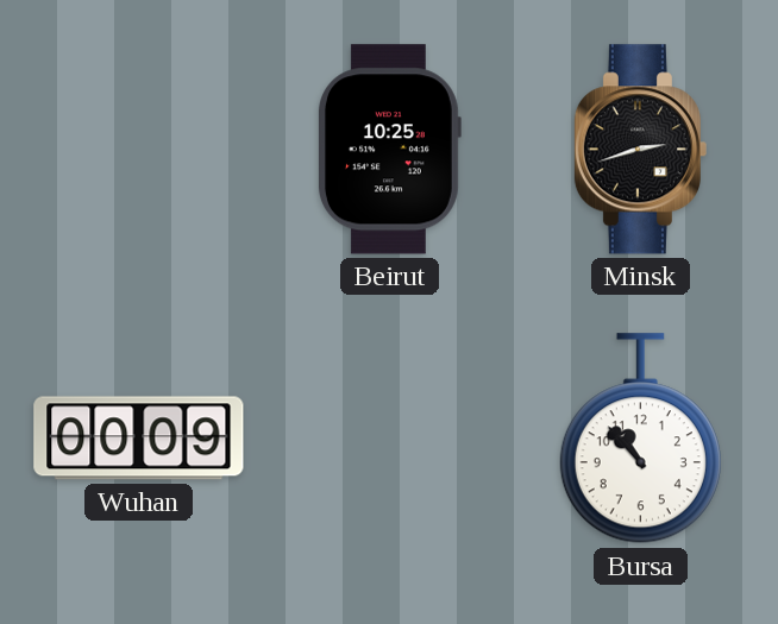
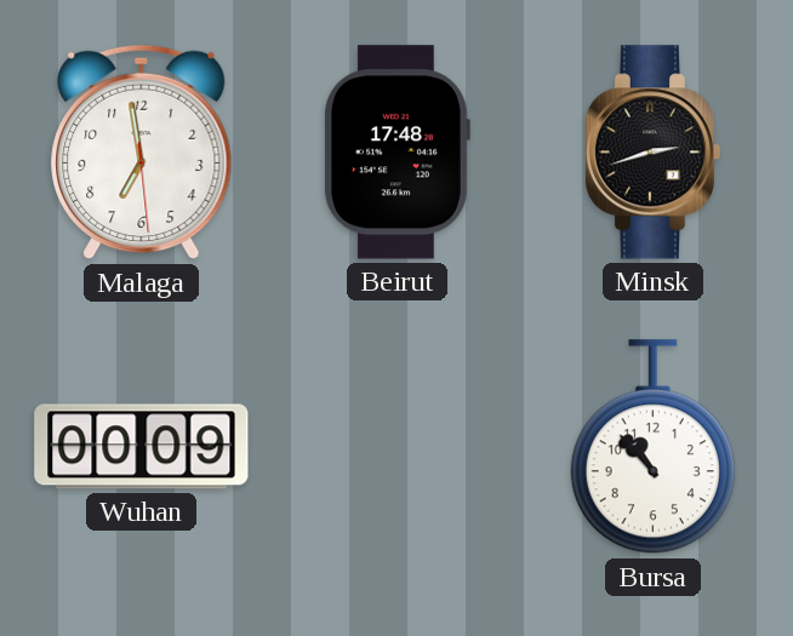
Malaga: none -> 6:58
Beirut: 10:25 -> 17:48
